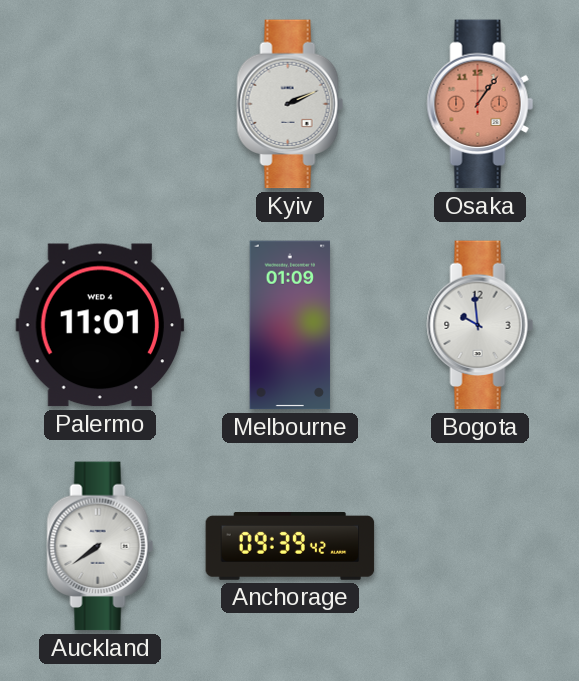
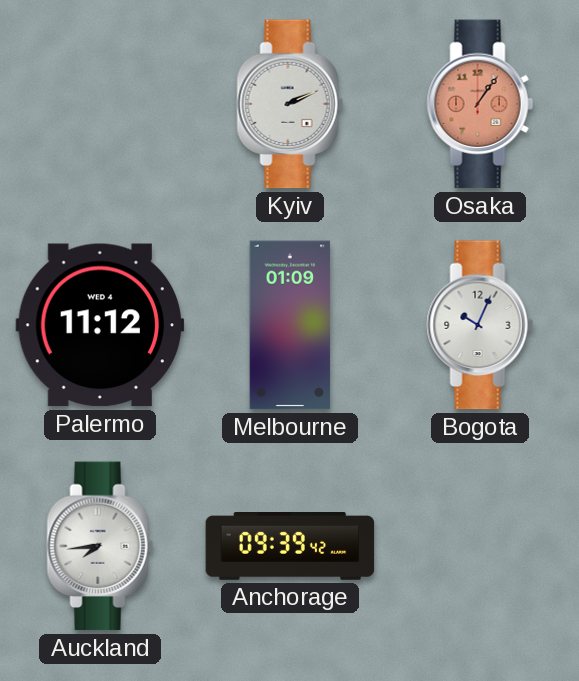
Palermo: 11:01 -> 11:12
Bogota: 9:59 -> 10:04
Auckland: 7:39 -> 7:44
